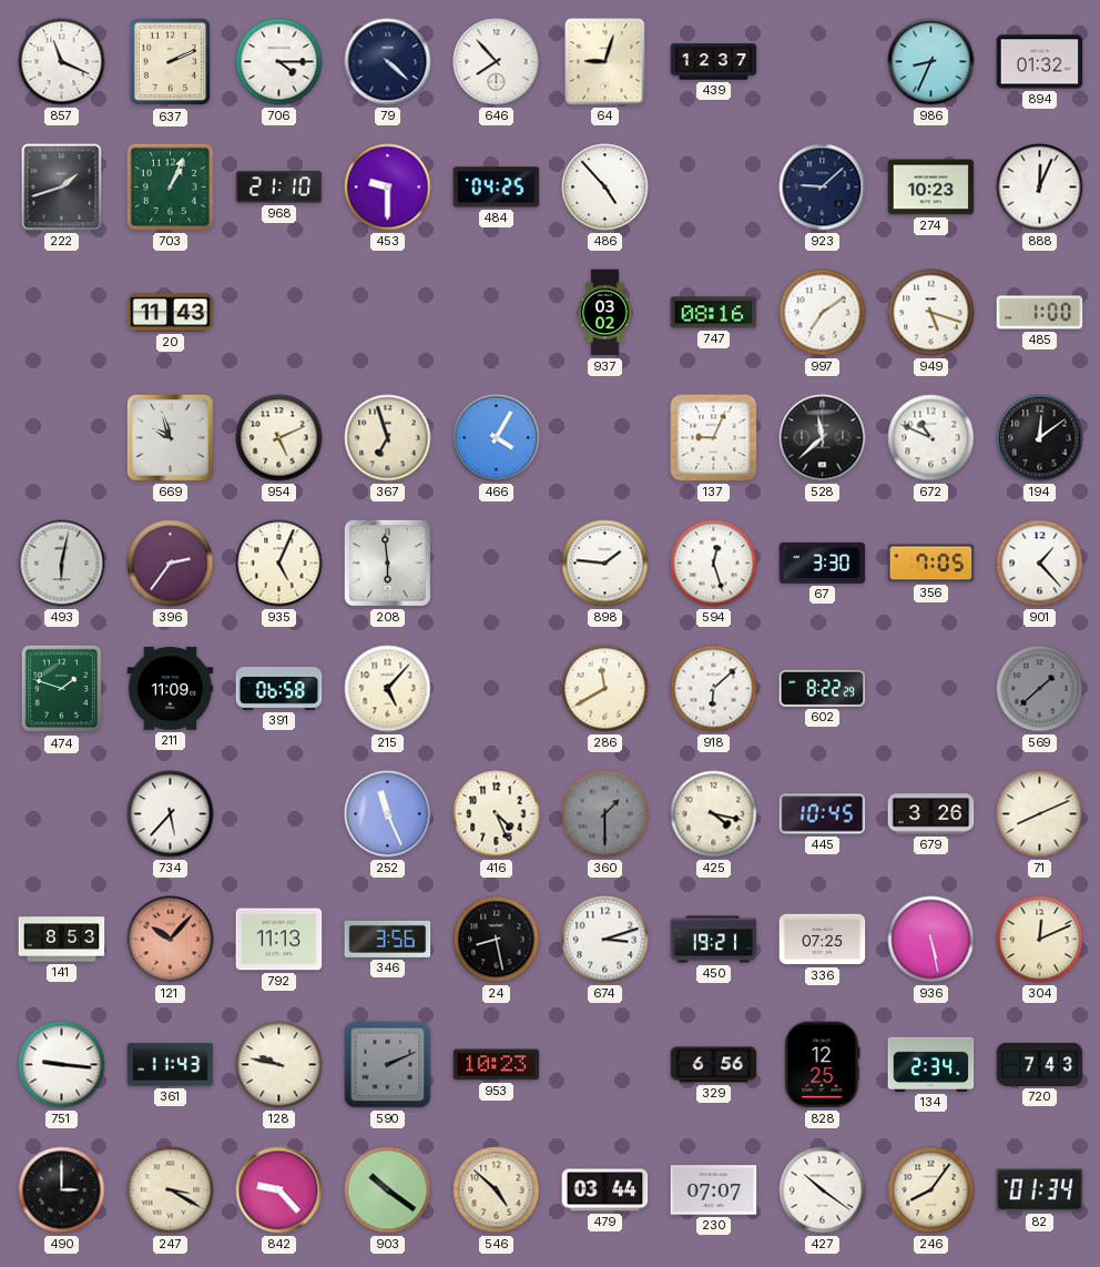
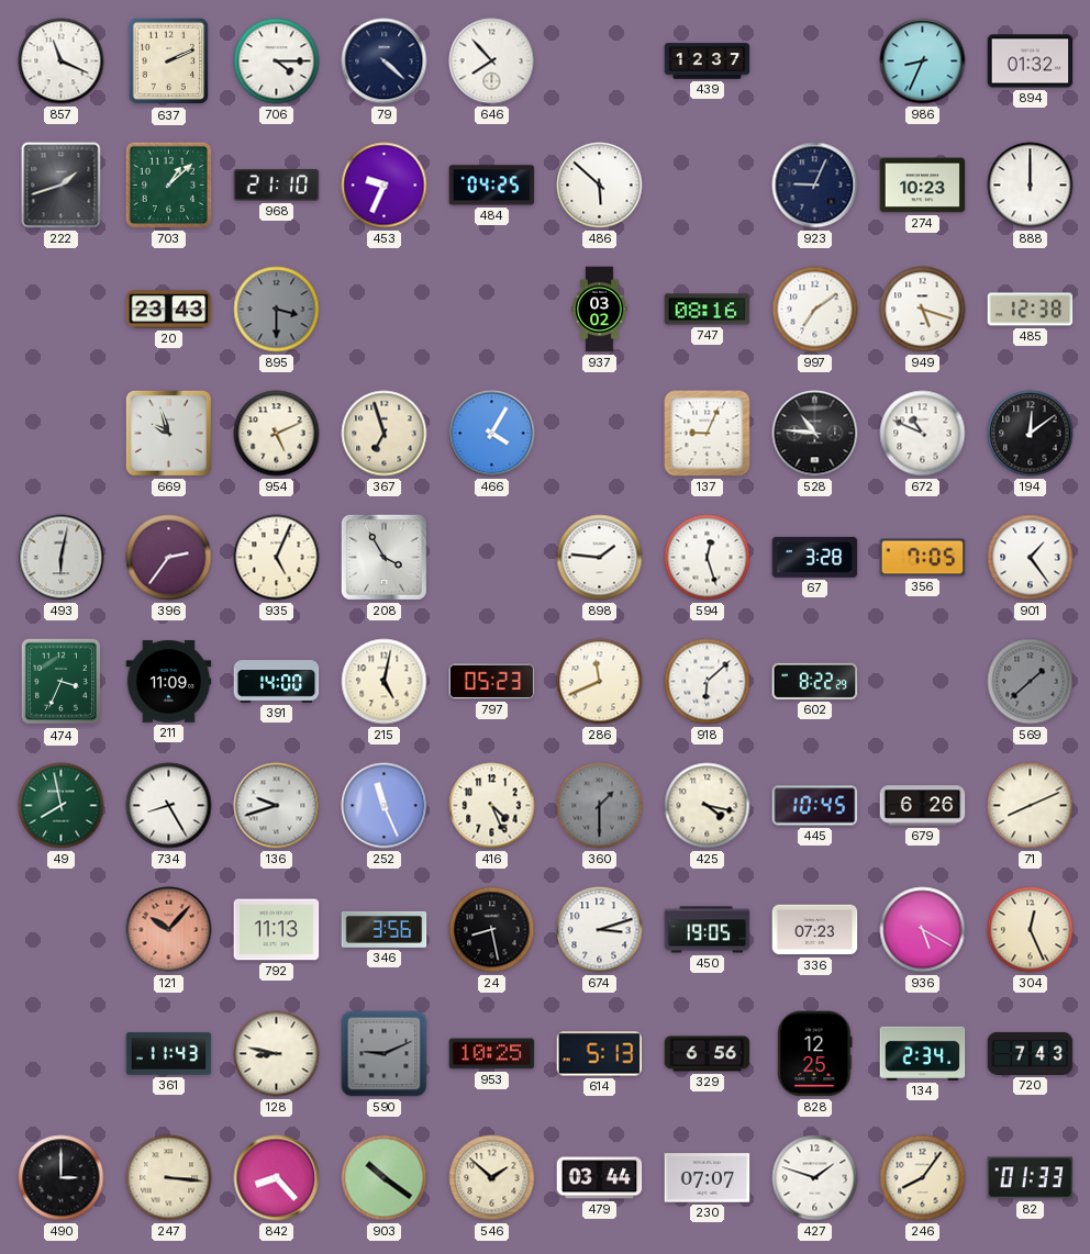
64: 9:03 -> none
703: 1:04 -> 1:08
453: 9:30 -> 9:34
486: 4:53 -> 5:52
923: 9:08 -> 9:04
888: 12:04 -> 12:00
20: 11:43 -> 23:43
895: none -> 3:30
485: 1:00 -> 12:38
528: 11:38 -> 10:46
208: 5:59 -> 3:55
67: 3:30 -> 3:28
901: 1:23 -> 1:24
474: 1:48 -> 3:34
391: 06:58 -> 14:00
215: 5:07 -> 5:02
797: none -> 05:23
286: 11:40 -> 11:41
49: none -> 7:58
734: 5:37 -> 8:25
136: none -> 9:42
679: 3:26 -> 6:26
141: 8:53 -> none
450: 19:21 -> 19:05
336: 07:25 -> 07:23
936: 5:28 -> 5:20
304: 12:11 -> 12:26
751: 9:16 -> none
128: 9:47 -> 8:47
590: 2:11 -> 9:11
953: 10:23 -> 10:25
614: none -> 5:13
247: 3:20 -> 3:16
842: 9:23 -> 8:23
546: 4:52 -> 1:52
427: 10:21 -> 1:48
82: 01:34 -> 01:33
